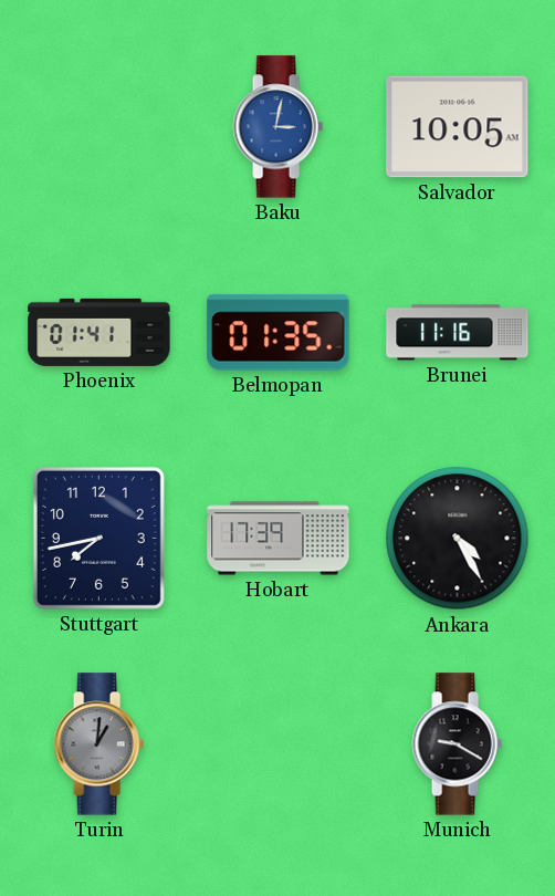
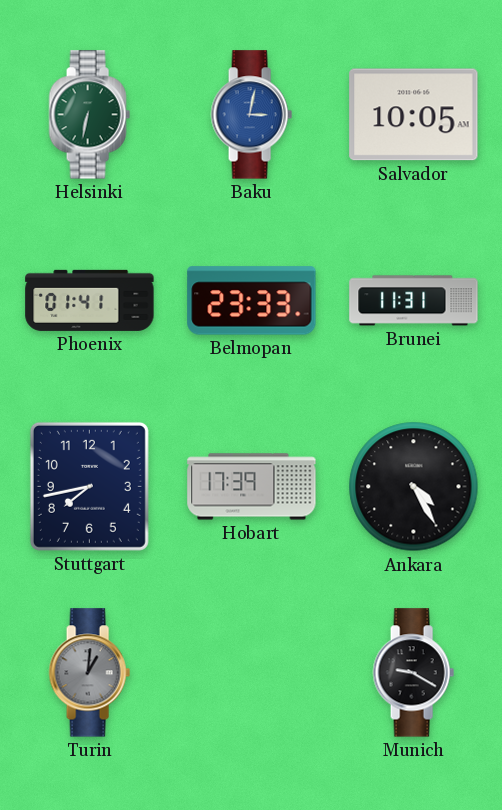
Helsinki: none -> 6:32
Belmopan: 01:35 -> 23:33
Brunei: 11:16 -> 11:31
